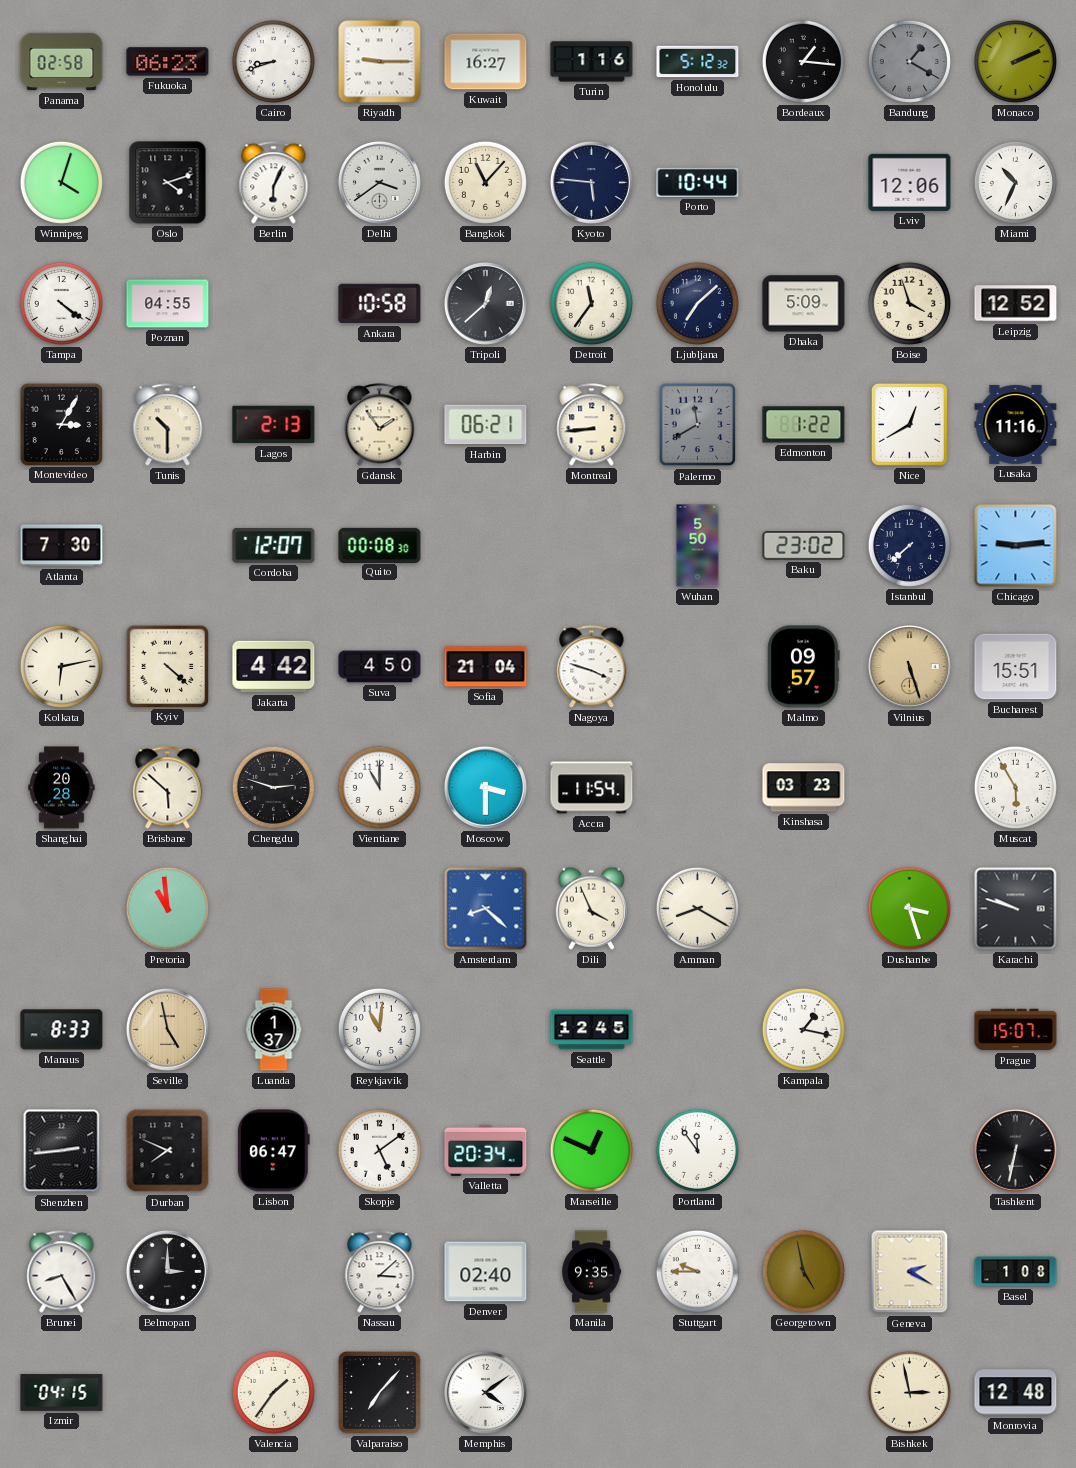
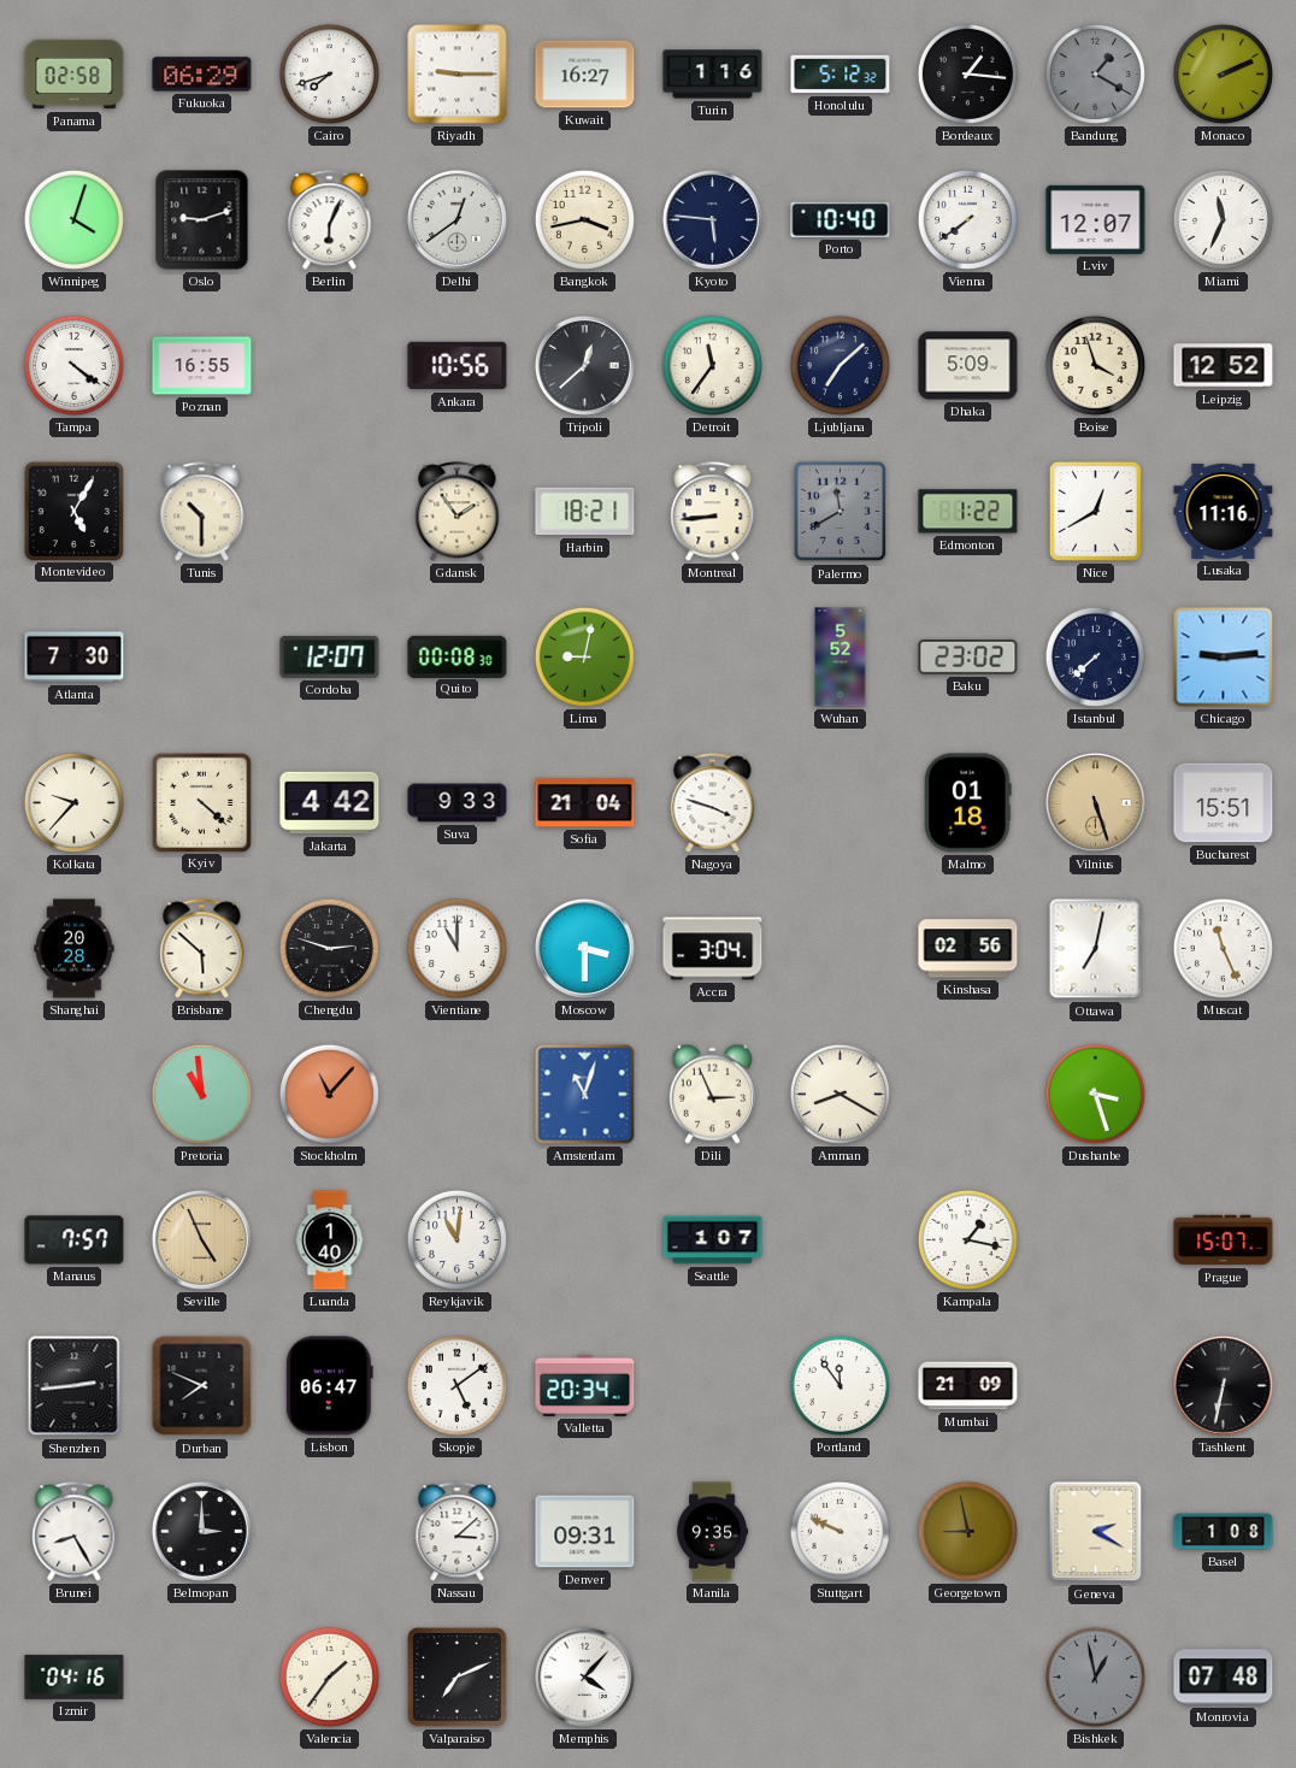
Fukuoka: 06:23 -> 06:29
Cairo: 8:42 -> 7:42
Oslo: 4:12 -> 9:12
Delhi: 3:39 -> 12:39
Bangkok: 11:07 -> 3:43
Porto: 10:44 -> 10:40
Vienna: none -> 7:39
Lviv: 12:06 -> 12:07
Miami: 10:34 -> 11:34
Poznan: 04:55 -> 16:55
Ankara: 10:58 -> 10:56
Montevideo: 3:05 -> 5:05
Lagos: 2:13 -> none
Harbin: 06:21 -> 18:21
Lima: none -> 9:02
Wuhan: 5:50 -> 5:52
Kolkata: 6:13 -> 9:37
Suva: 4:50 -> 9:33
Malmo: 09:57 -> 01:18
Accra: 11:54 -> 3:04
Kinshasa: 03:23 -> 02:56
Ottawa: none -> 7:02
Muscat: 5:55 -> 11:26
Stockholm: none -> 11:07
Amsterdam: 8:22 -> 11:03
Dili: 3:56 -> 2:56
Karachi: 9:48 -> none
Manaus: 8:33 -> 7:57
Seville: 4:58 -> 4:56
Luanda: 1:37 -> 1:40
Seattle: 12:45 -> 1:07
Marseille: 12:49 -> none
Mumbai: none -> 21:09
Denver: 02:40 -> 09:31
Stuttgart: 9:45 -> 9:49
Georgetown: 4:58 -> 8:58
Izmir: 04:15 -> 04:16
Valparaiso: 7:07 -> 7:11
Memphis: 4:09 -> 4:07
Bishkek: 2:58 -> 12:58
Bishkek dial: cream -> grey
Monrovia: 12:48 -> 07:48
